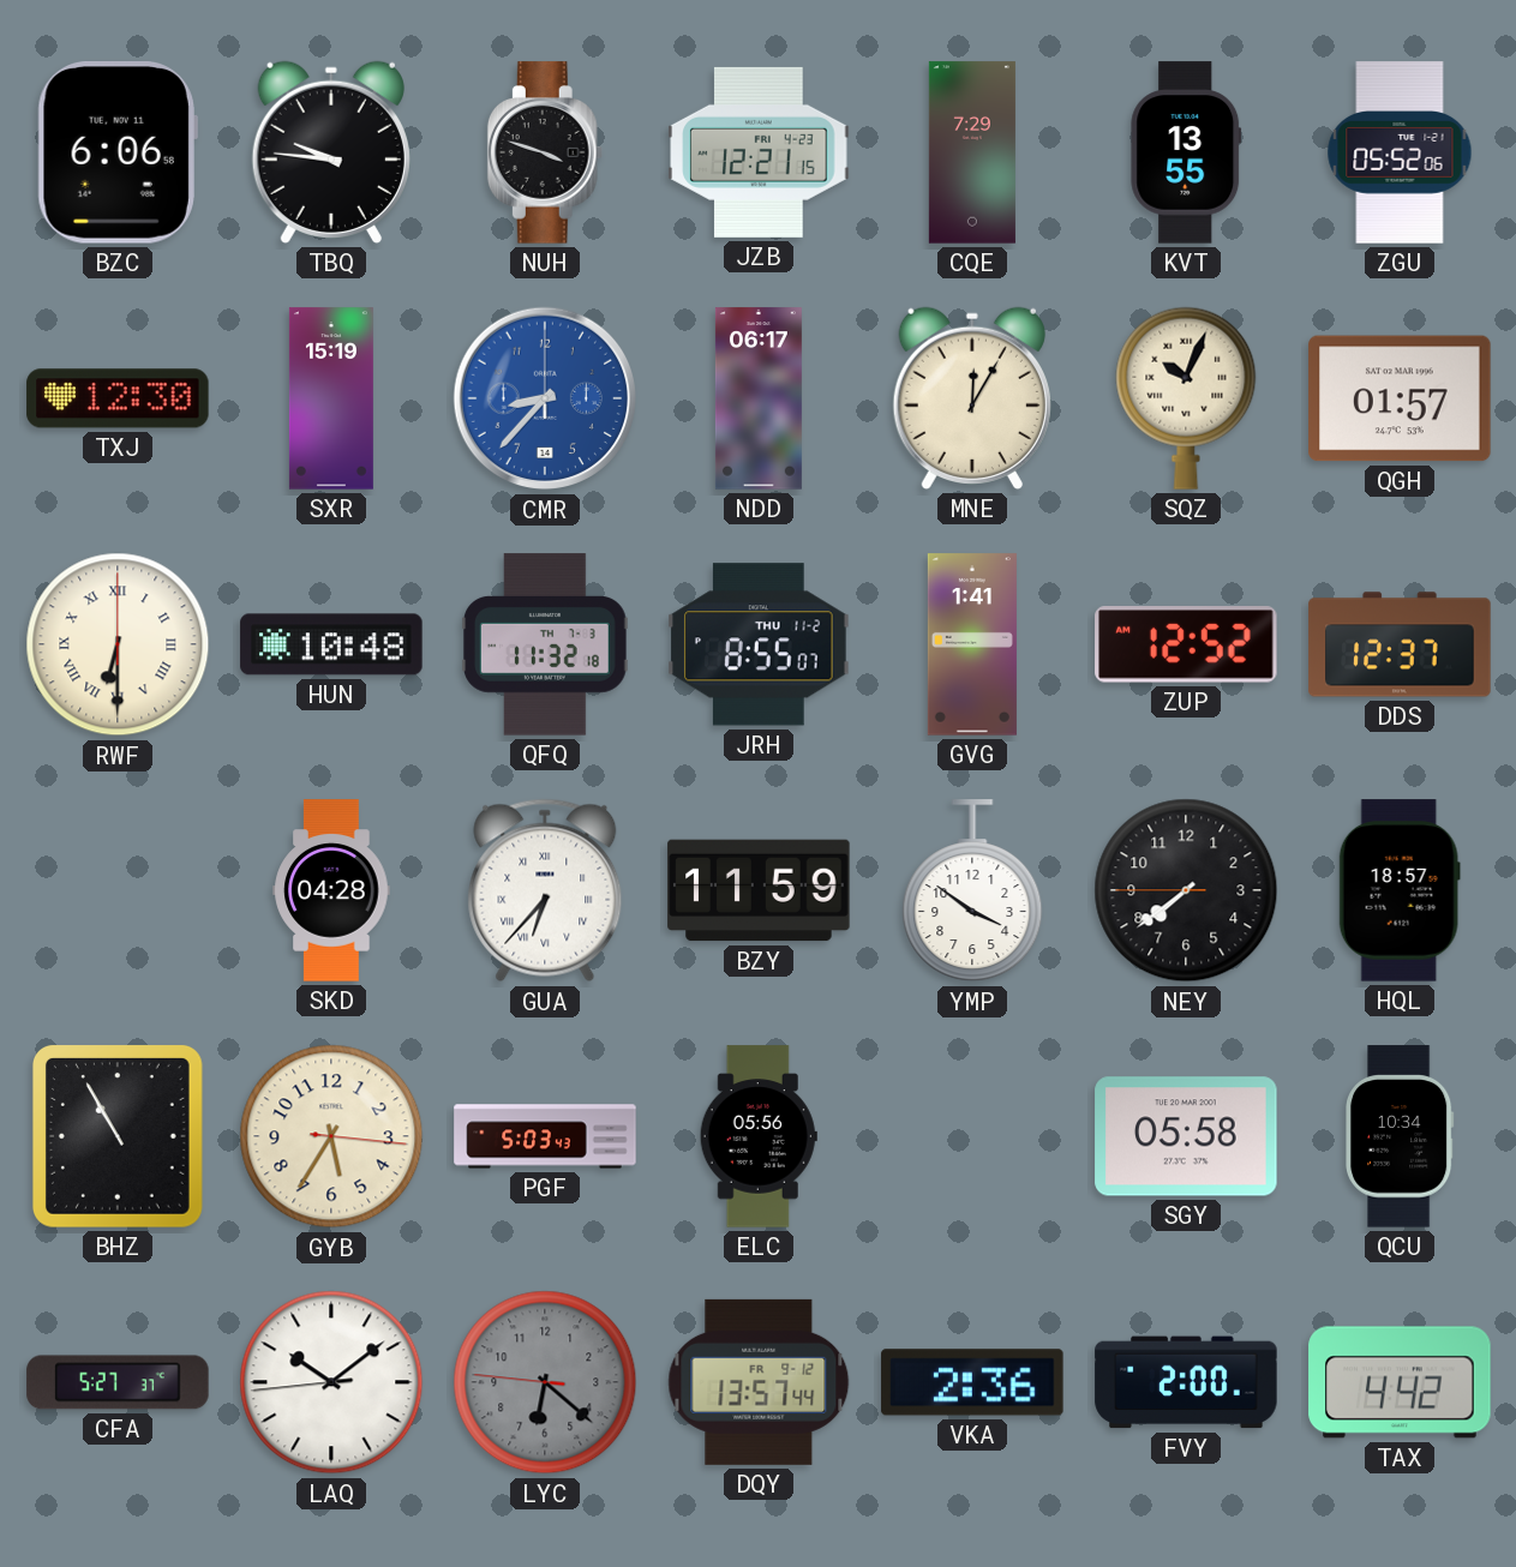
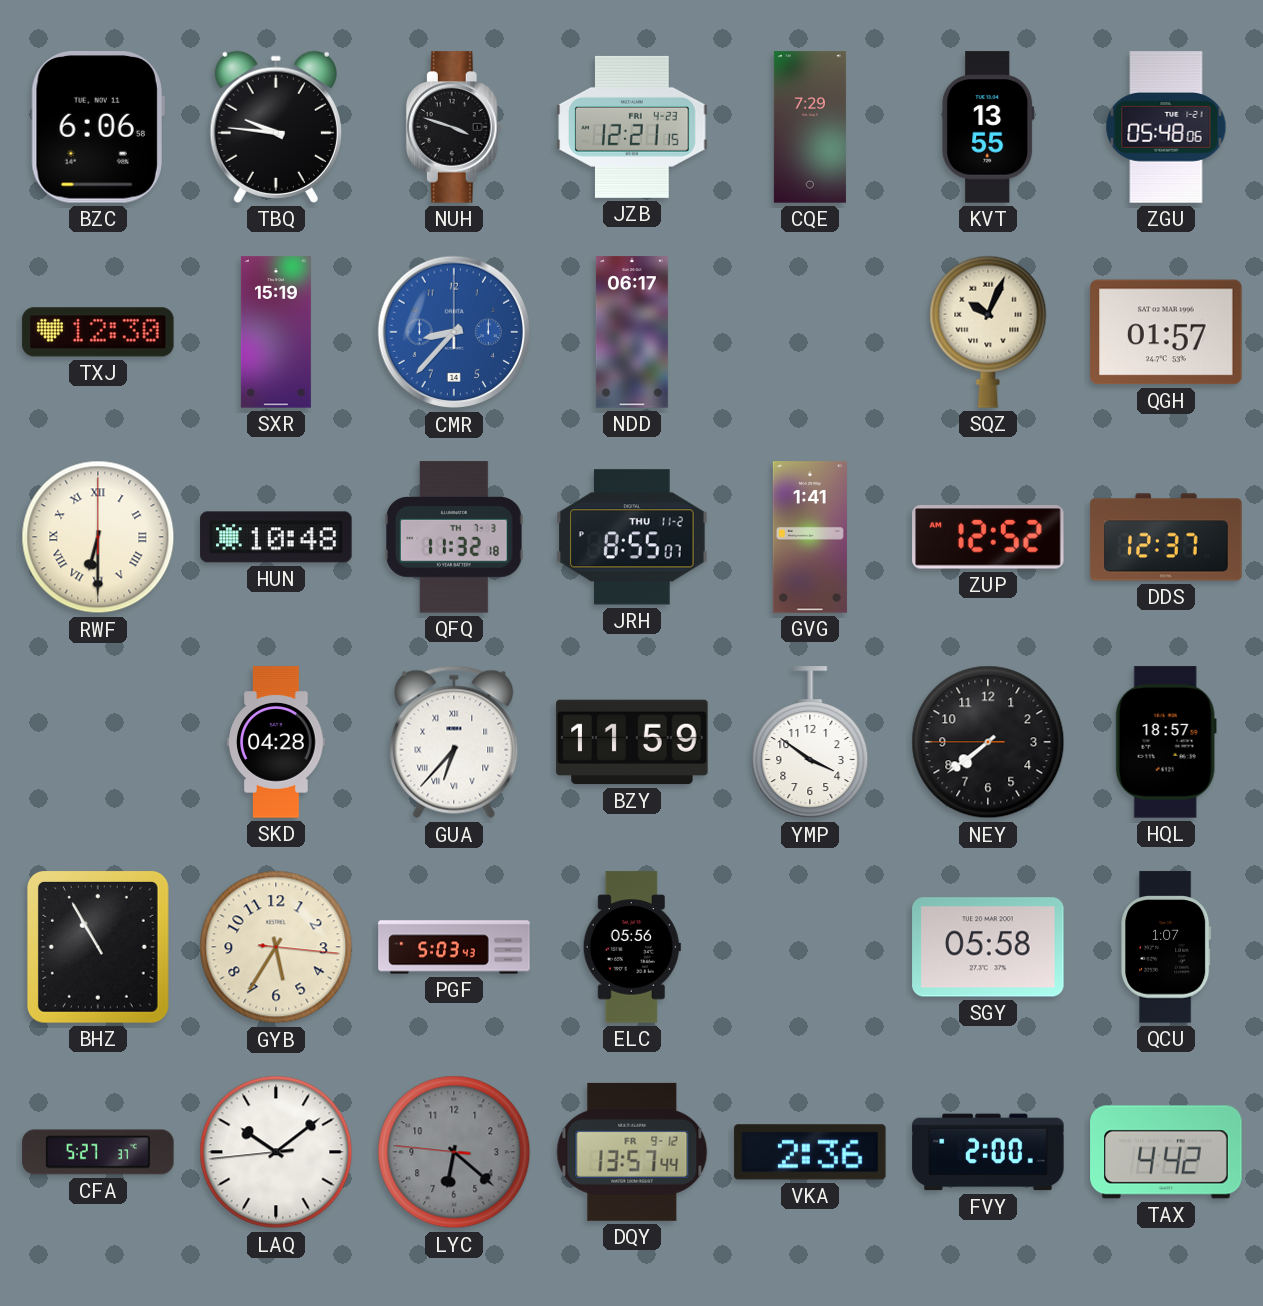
ZGU: 05:52 -> 05:48
MNE: 12:05 -> none
QCU: 10:34 -> 1:07
